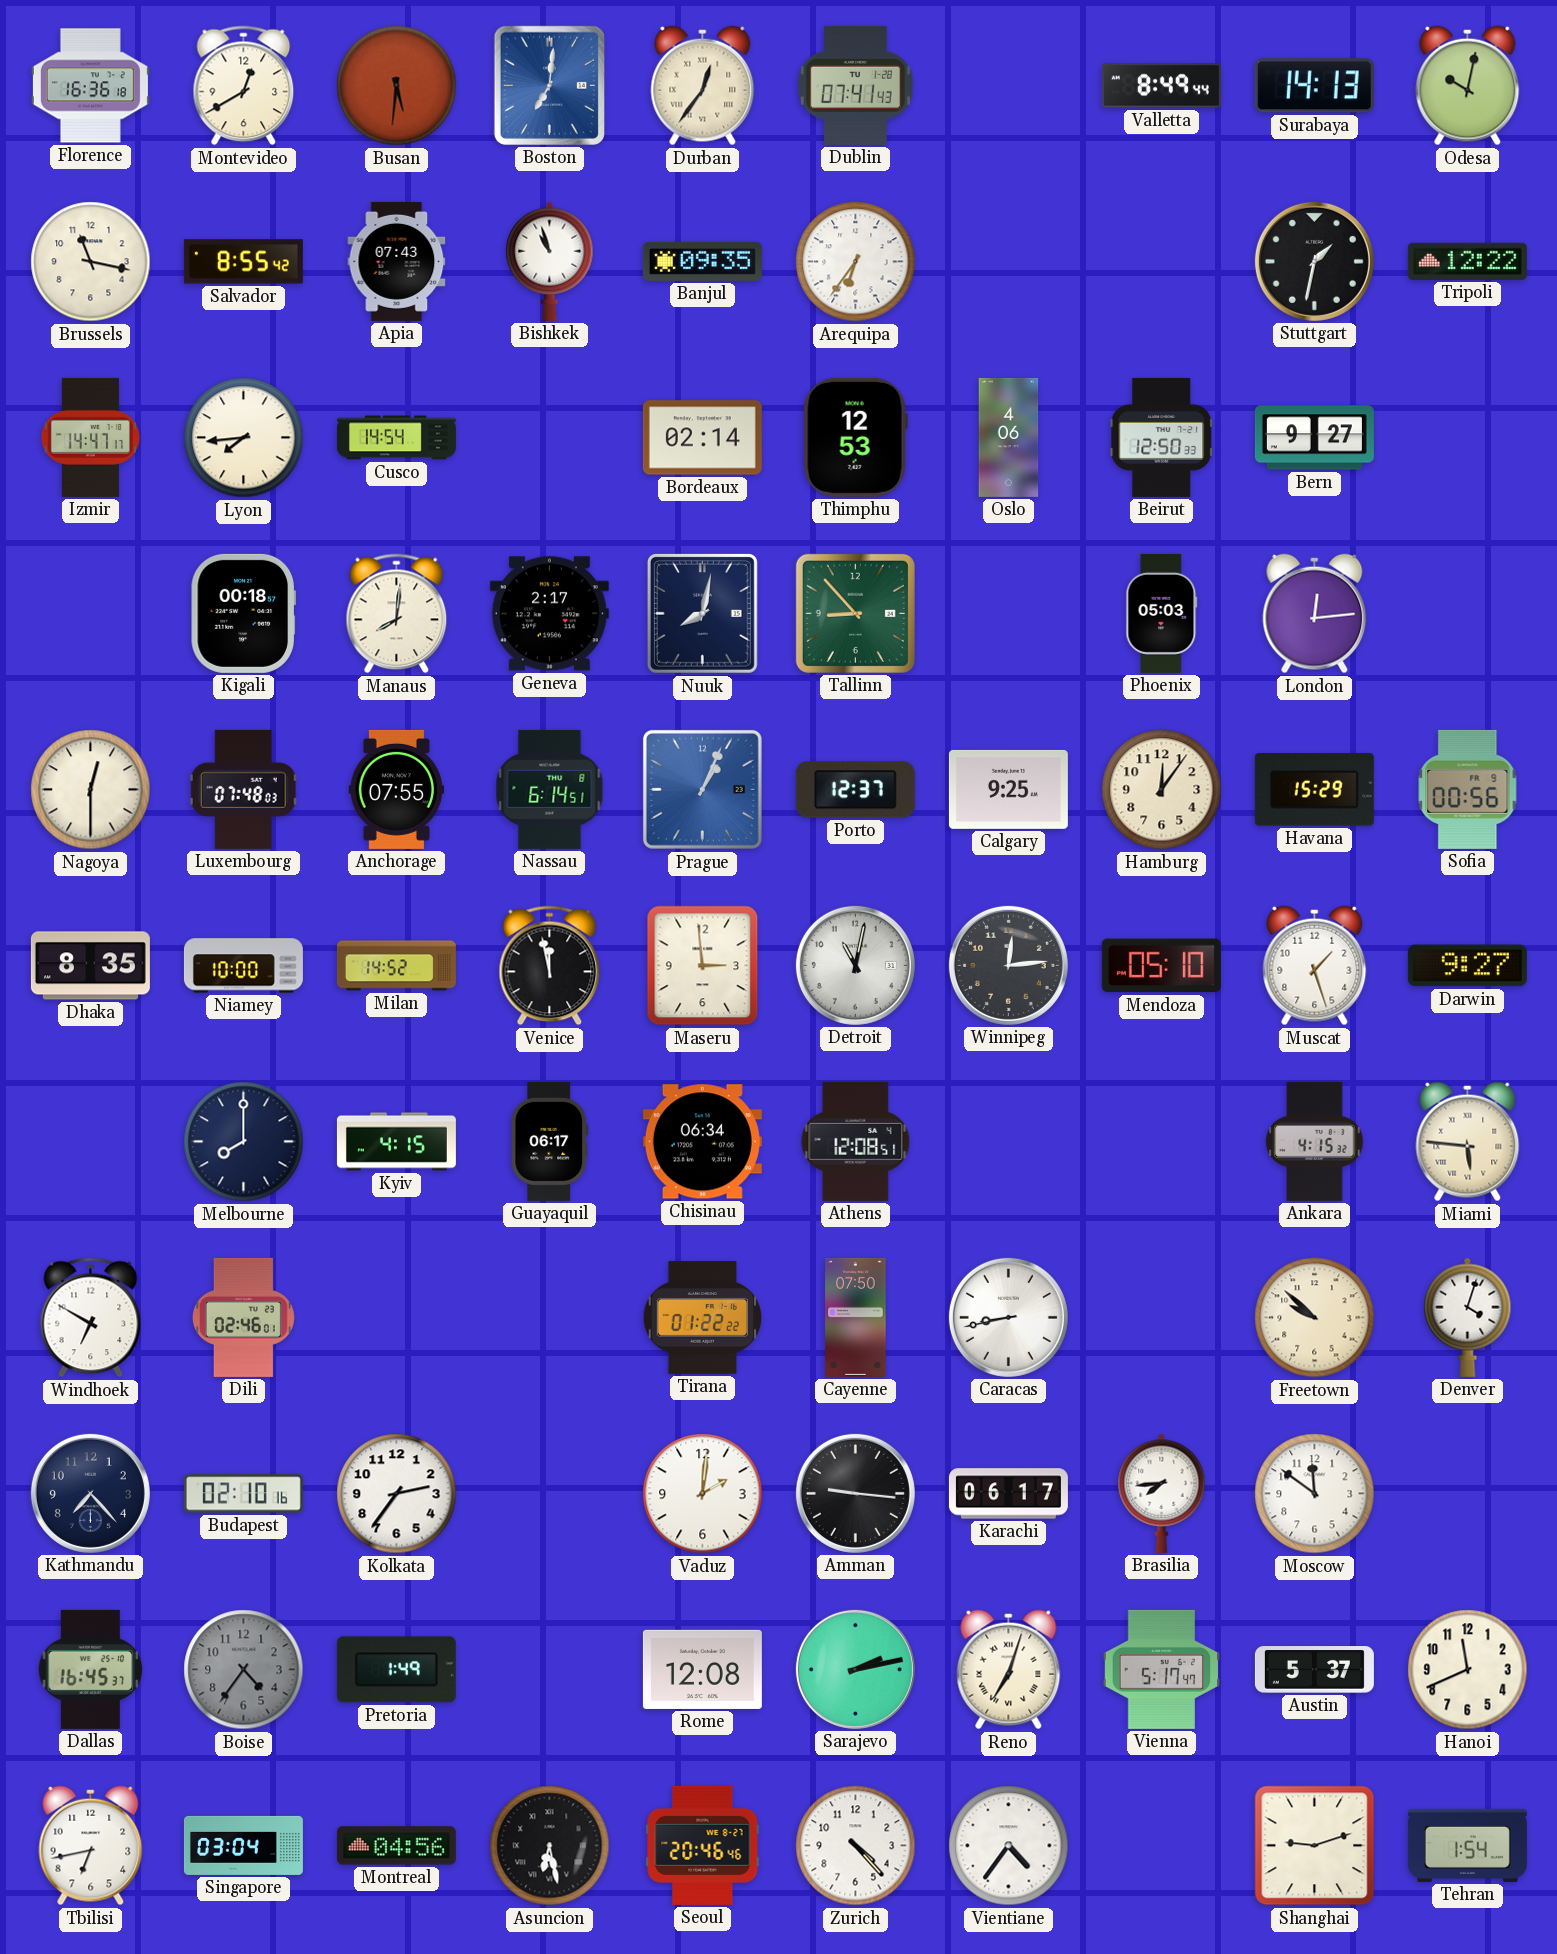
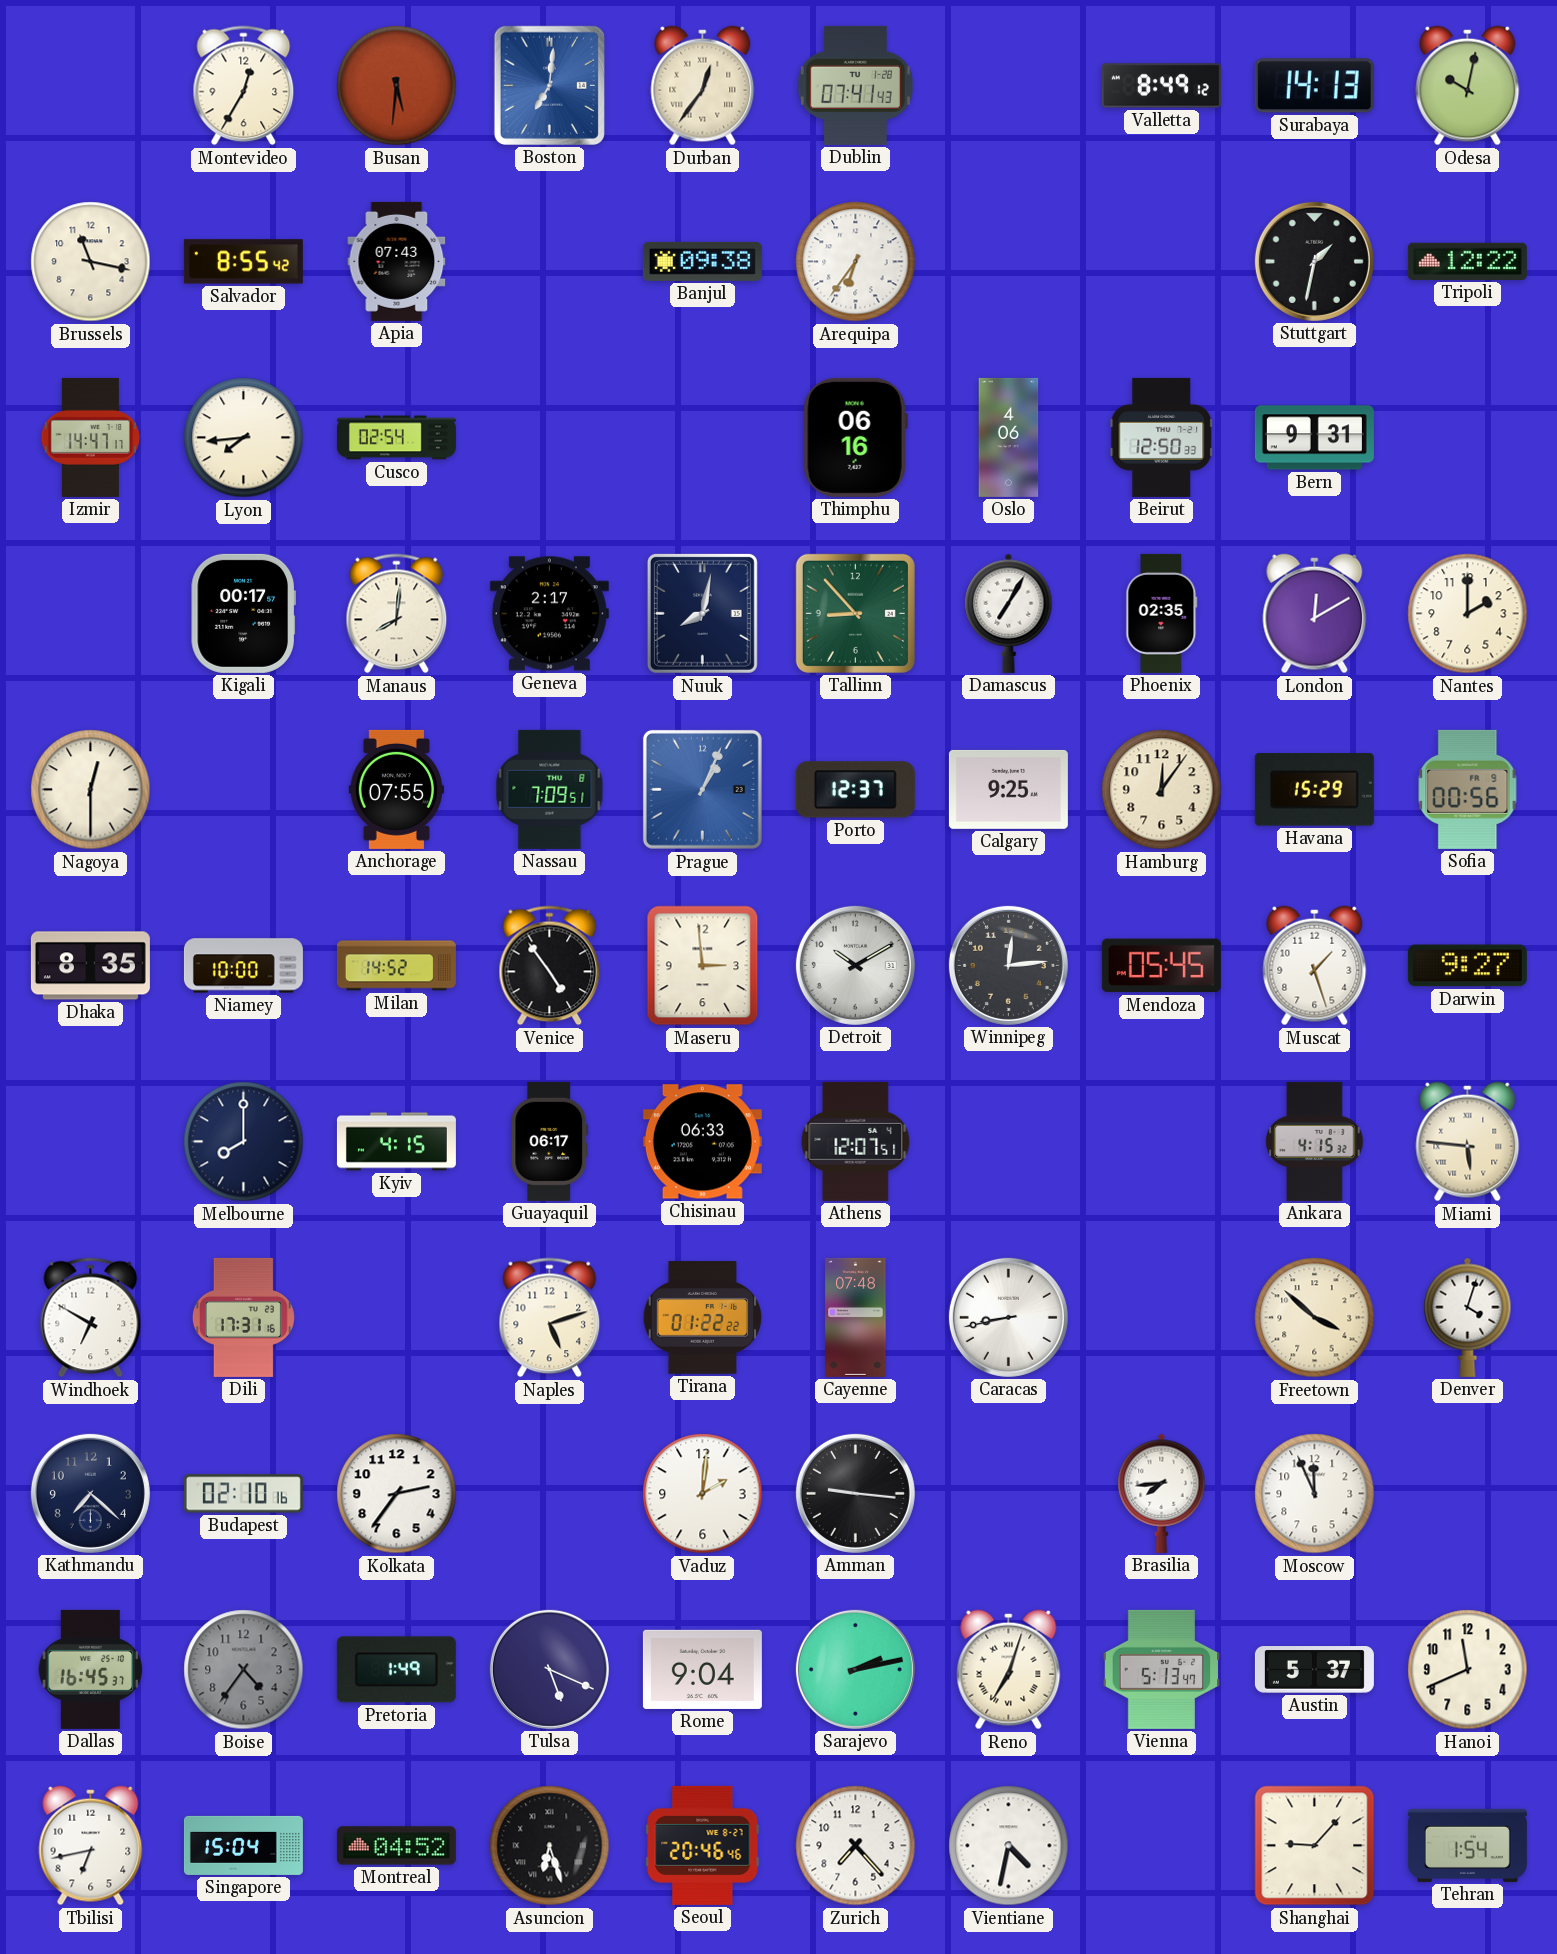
Florence: 16:36 -> none
Montevideo: 12:40 -> 12:35
Valletta: 8:49:44 -> 8:49:12
Bishkek: 10:57 -> none
Banjul: 09:35 -> 09:38
Cusco: 14:54 -> 02:54
Bordeaux: 02:14 -> none
Thimphu: 12:53 -> 06:16
Bern: 9:27 -> 9:31
Kigali: 00:18 -> 00:17
Damascus: none -> 7:05
Phoenix: 05:03 -> 02:35
London: 12:14 -> 12:10
Nantes: none -> 2:00
Luxembourg: 07:48 -> none
Nassau: 6:14 -> 7:09
Venice: 11:58 -> 4:54
Detroit: 11:02 -> 10:10
Mendoza: 05:10 -> 05:45
Chisinau: 06:34 -> 06:33
Athens: 12:08 -> 12:07
Dili: 02:46 -> 17:31
Naples: none -> 5:12
Cayenne: 07:50 -> 07:48
Freetown: 9:52 -> 3:52
Kathmandu: 7:23 -> 7:22
Karachi: 06:17 -> none
Moscow: 11:51 -> 11:56
Tulsa: none -> 5:19
Rome: 12:08 -> 9:04
Vienna: 5:17 -> 5:13
Singapore: 03:04 -> 15:04
Montreal: 04:56 -> 04:52
Asuncion: 6:28 -> 6:27
Zurich: 4:23 -> 7:23
Vientiane: 4:36 -> 4:32
Shanghai: 9:12 -> 9:07
